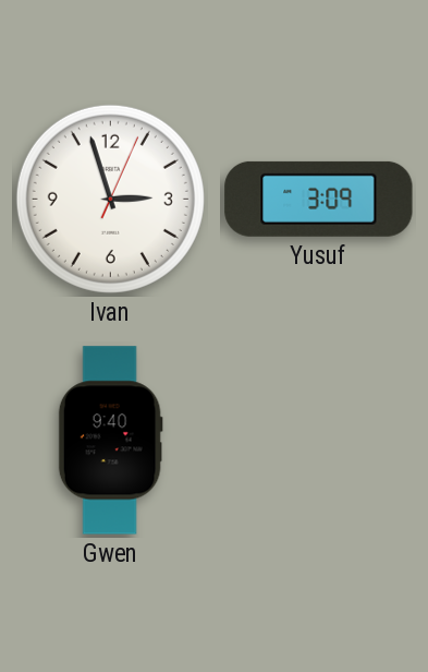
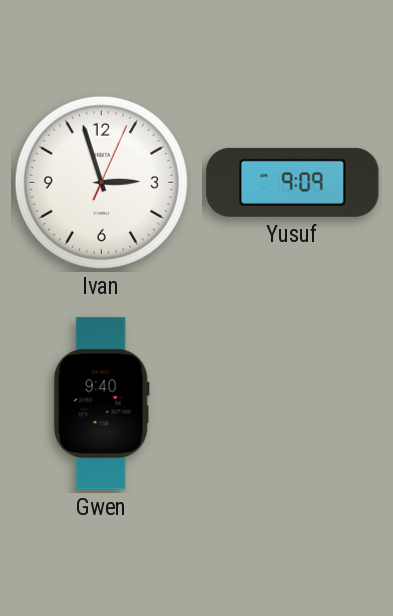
Yusuf: 3:09 -> 9:09
